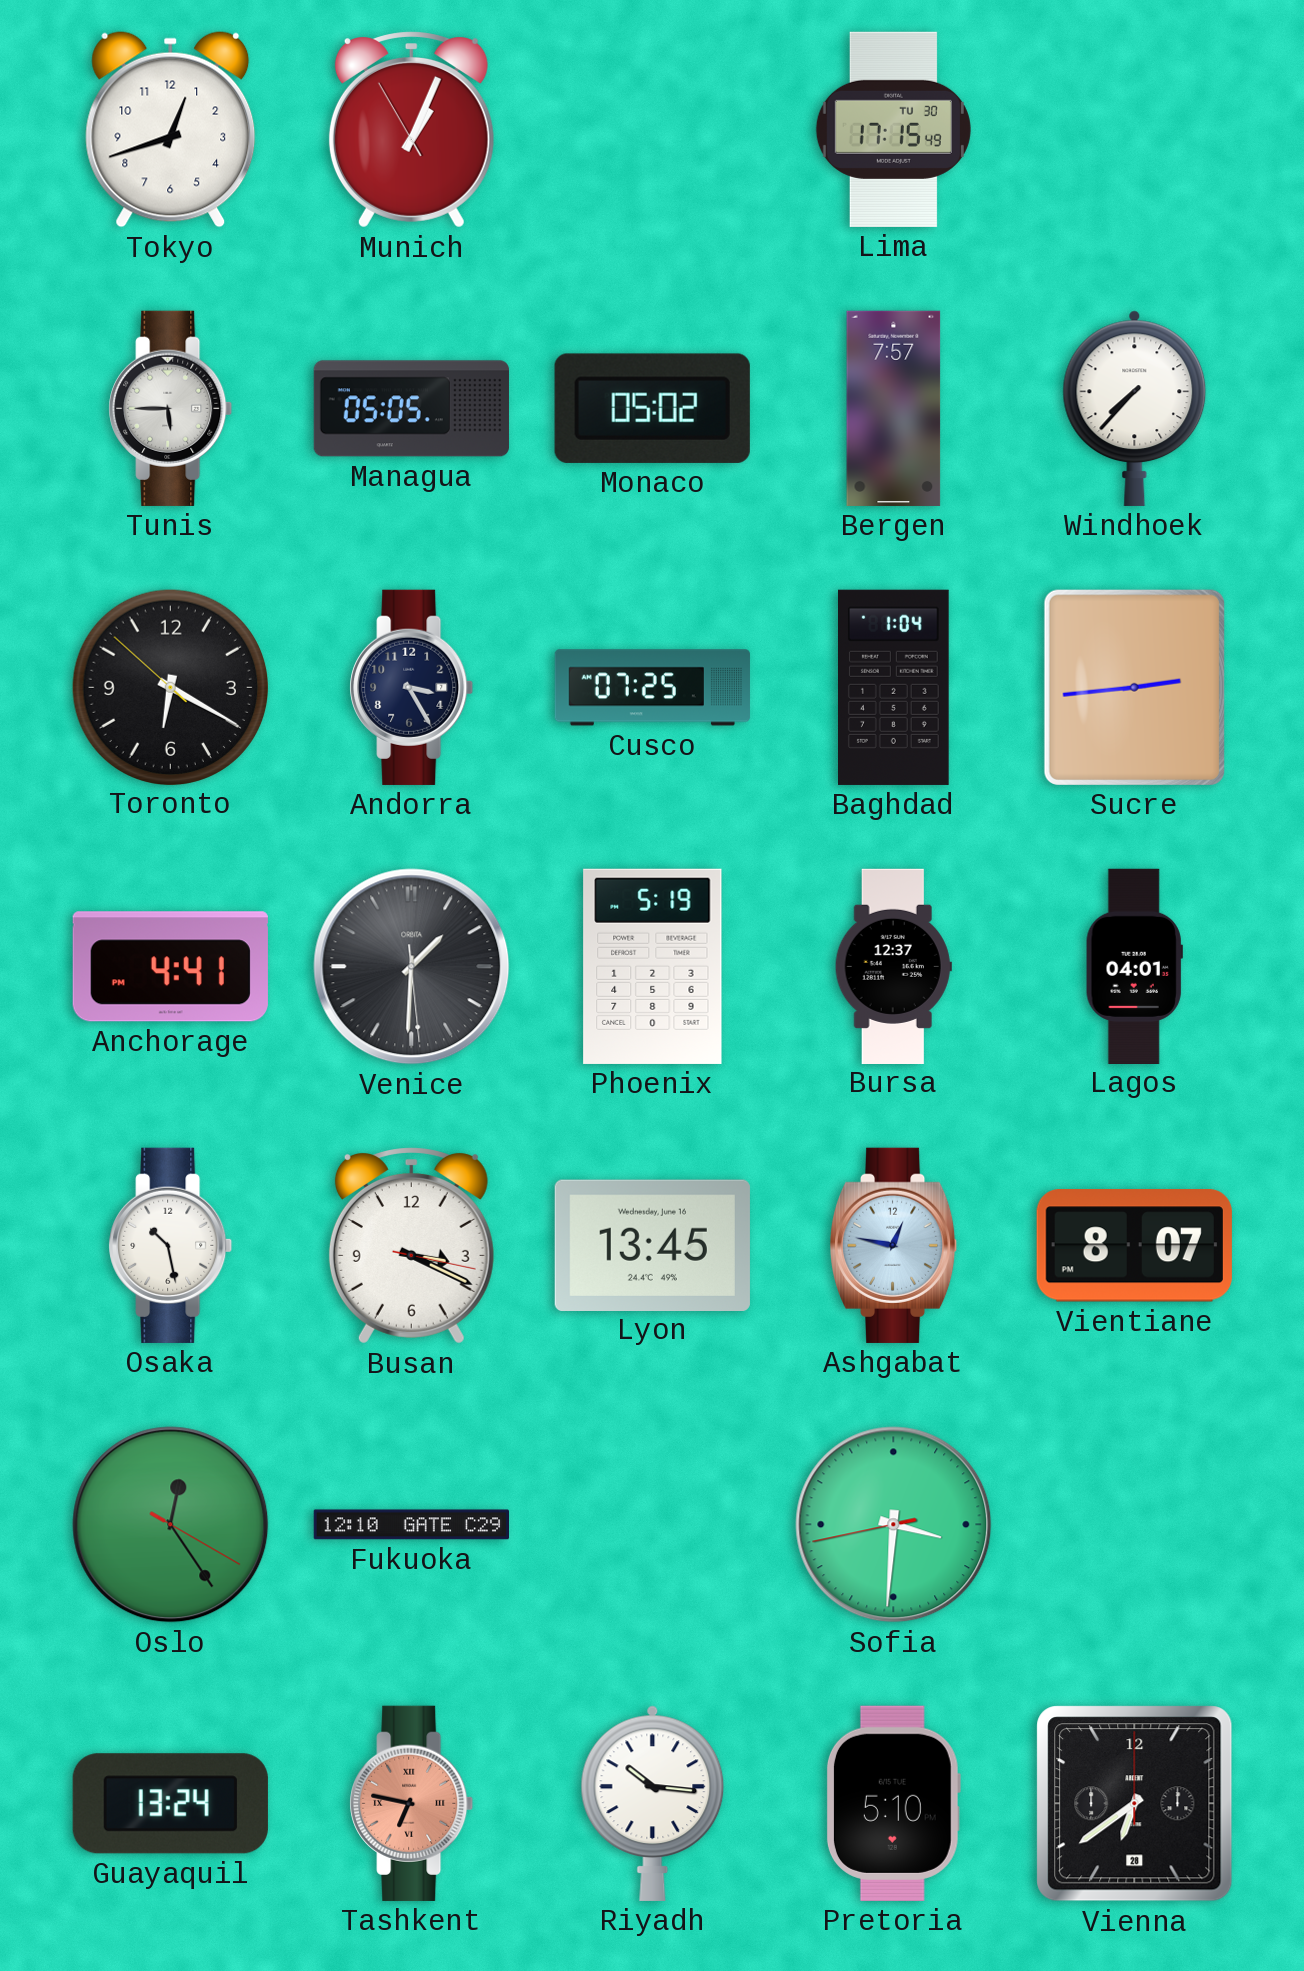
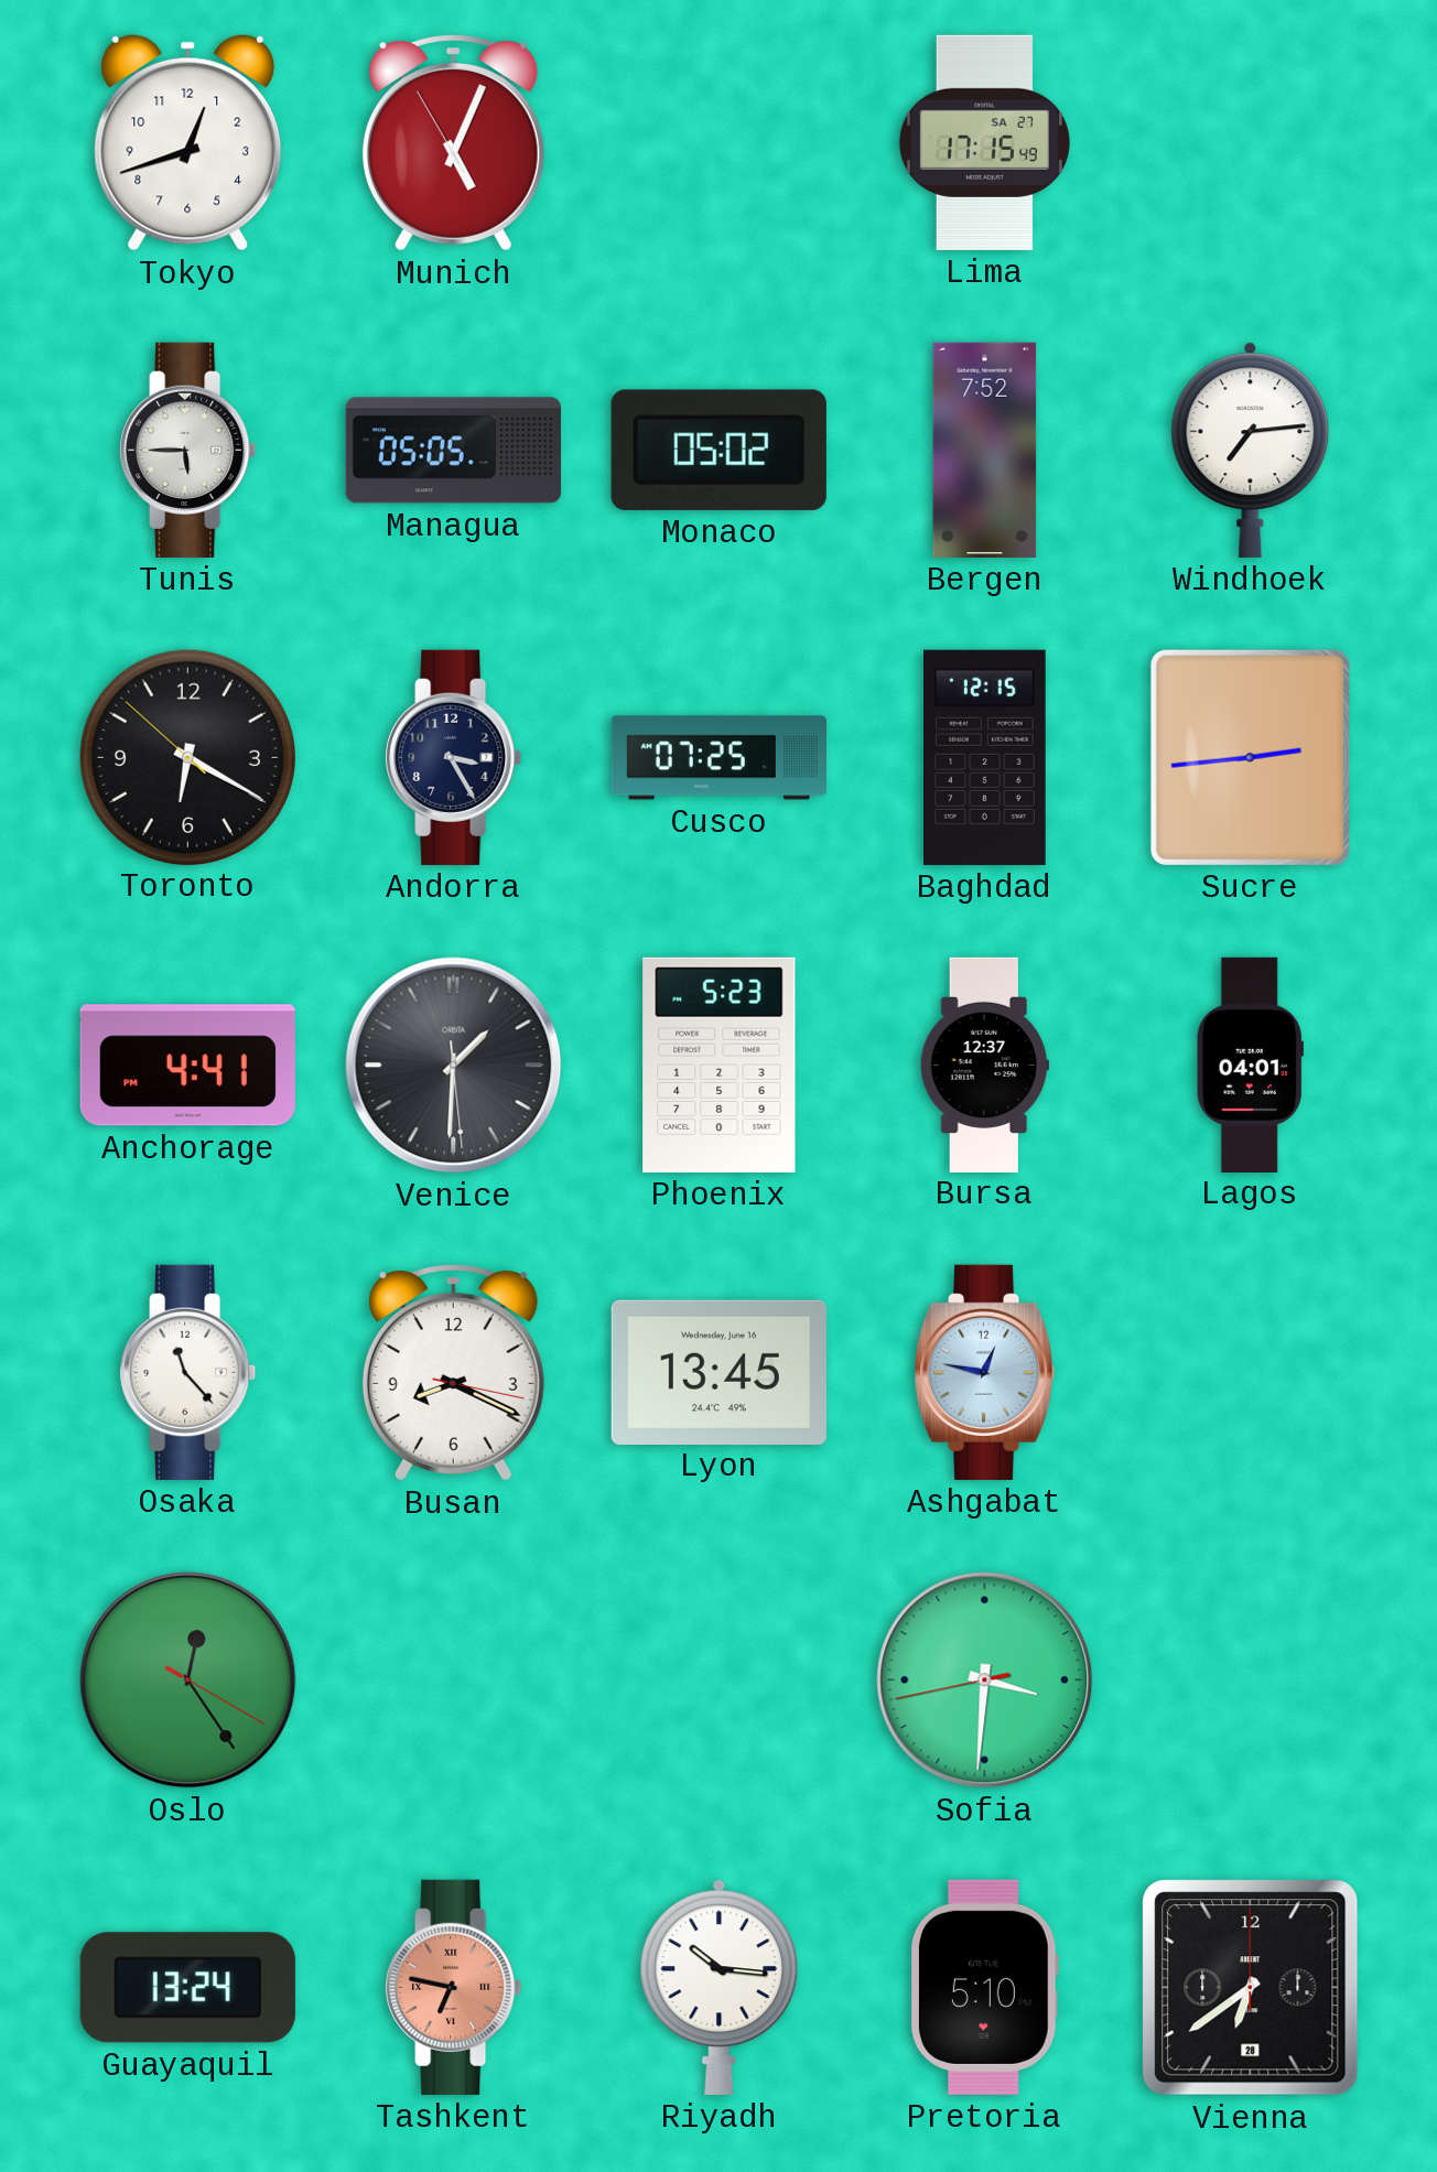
Munich: 1:03 -> 5:03
Lima date: TU 30 -> SA 27
Bergen: 7:57 -> 7:52
Windhoek: 7:37 -> 7:14
Baghdad: 1:04 -> 12:15
Phoenix: 5:19 -> 5:23
Osaka: 10:28 -> 11:23
Busan: 3:19 -> 8:19
Vientiane: 8:07 -> none
Fukuoka: 12:10 -> none
